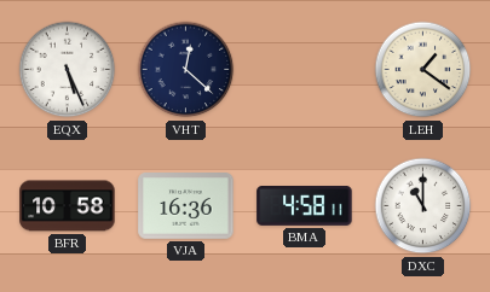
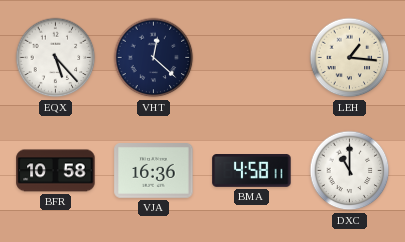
EQX: 5:26 -> 5:23
LEH: 1:21 -> 1:16
